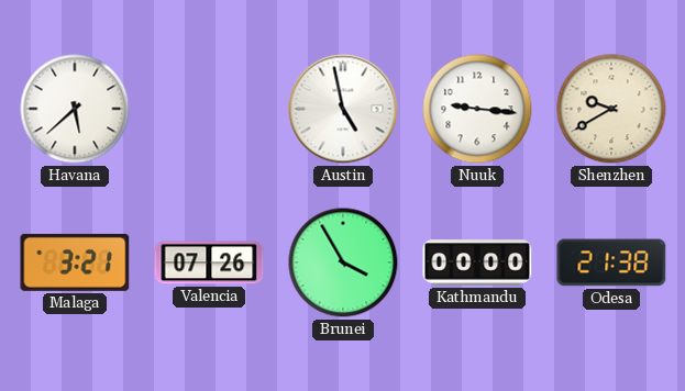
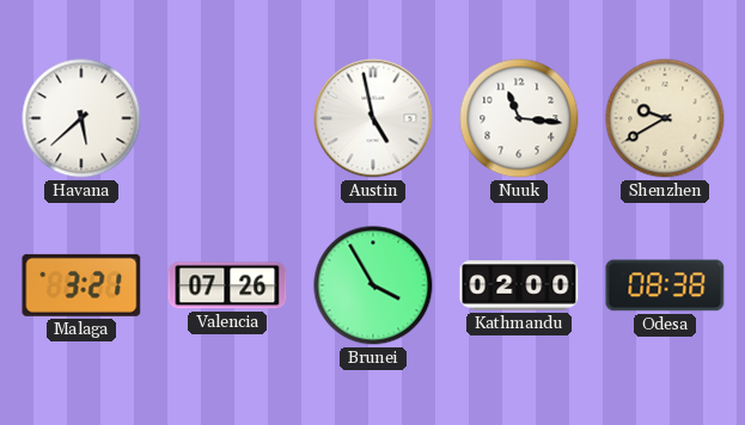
Nuuk: 9:16 -> 11:16
Kathmandu: 00:00 -> 02:00
Odesa: 21:38 -> 08:38
